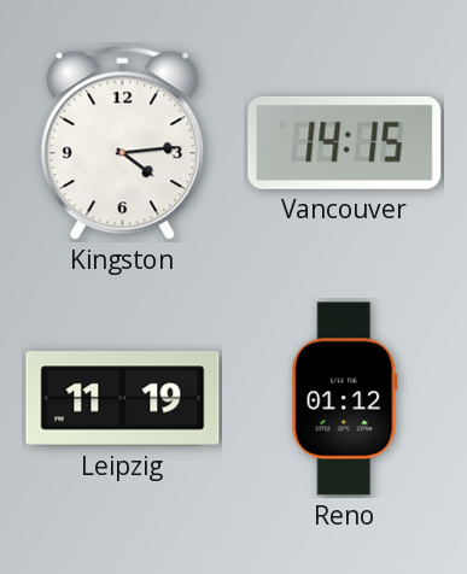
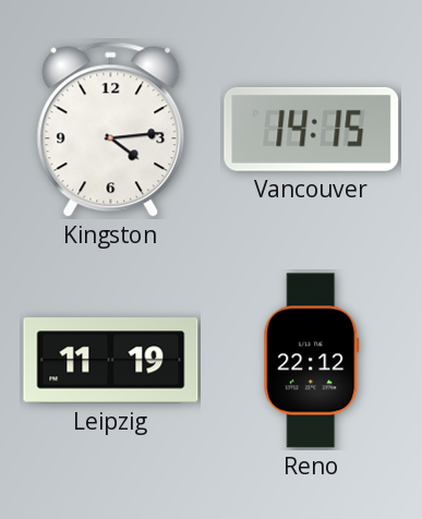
Reno: 01:12 -> 22:12
